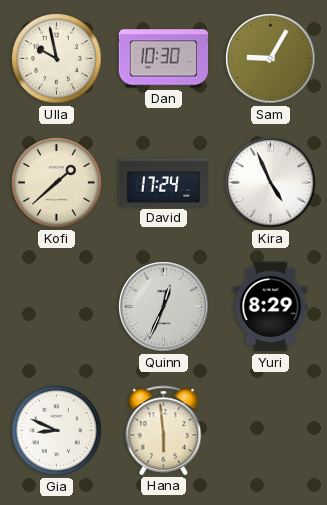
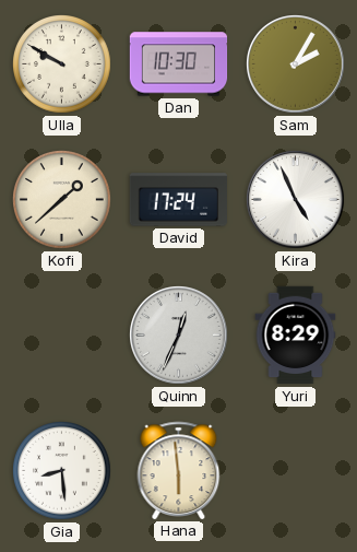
Ulla: 9:58 -> 9:50
Sam: 9:05 -> 2:05
Gia: 8:49 -> 8:29
